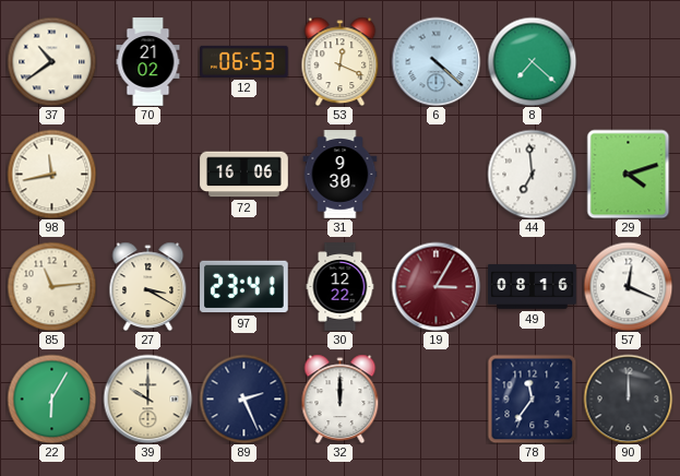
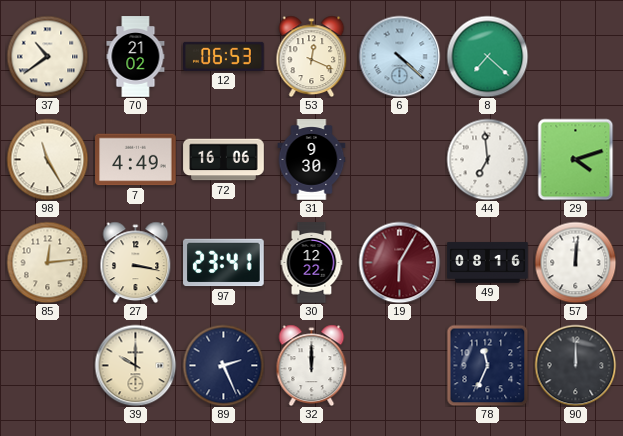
98: 11:43 -> 11:25
7: none -> 4:49
85: 11:14 -> 12:14
27: 3:20 -> 3:17
19: 3:05 -> 6:05
57: 12:19 -> 12:01
22: 6:05 -> none
78: 11:36 -> 11:34
